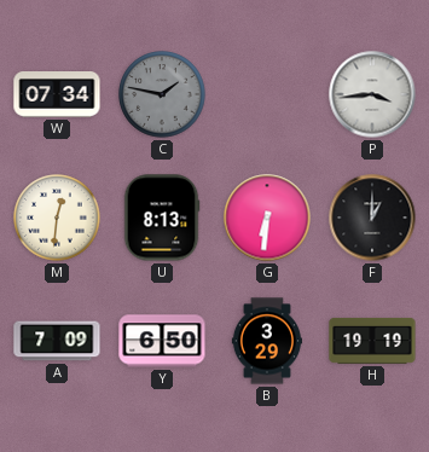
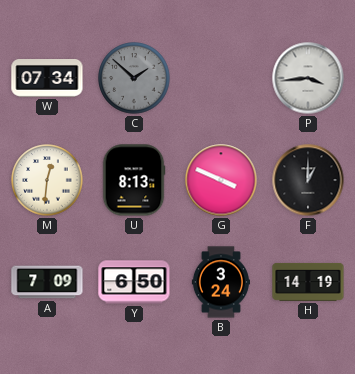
C: 1:47 -> 1:52
G: 6:31 -> 3:49
B: 3:29 -> 3:24
H: 19:19 -> 14:19
